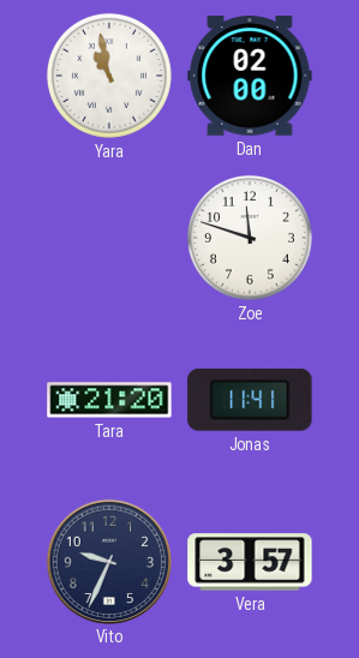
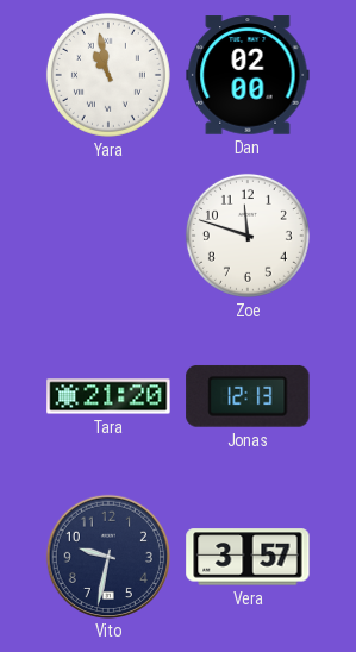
Jonas: 11:41 -> 12:13
Vito: 9:34 -> 9:32
